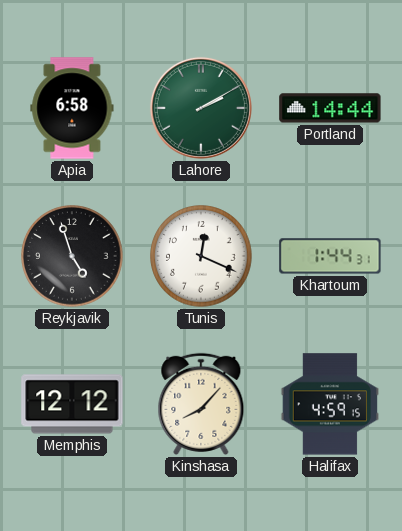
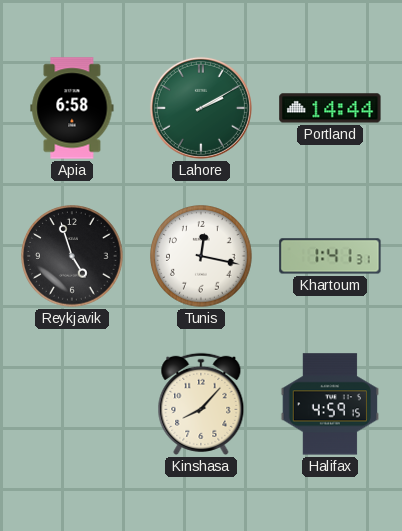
Tunis: 12:19 -> 12:17
Khartoum: 1:44 -> 1:41
Memphis: 12:12 -> none
